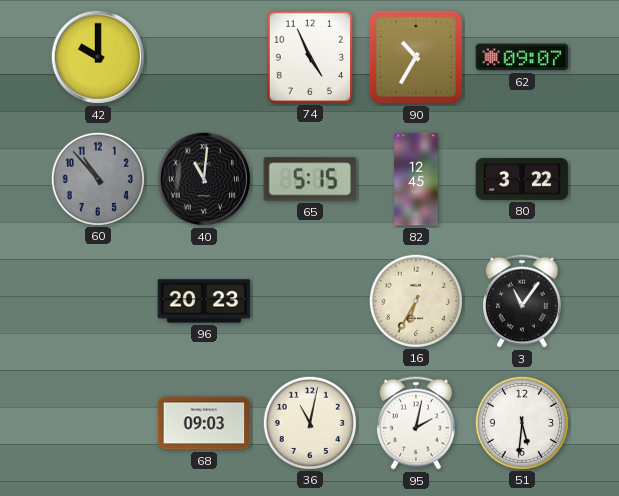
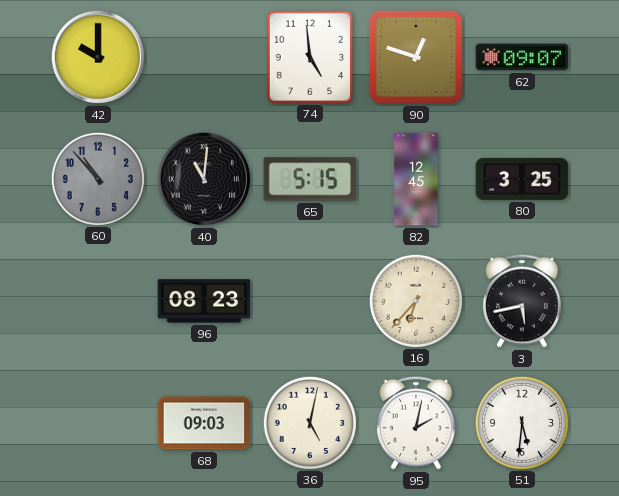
74: 4:56 -> 4:59
90: 10:35 -> 12:48
80: 3:22 -> 3:25
96: 20:23 -> 08:23
16: 6:35 -> 6:37
3: 11:06 -> 5:43
36: 11:02 -> 5:02
